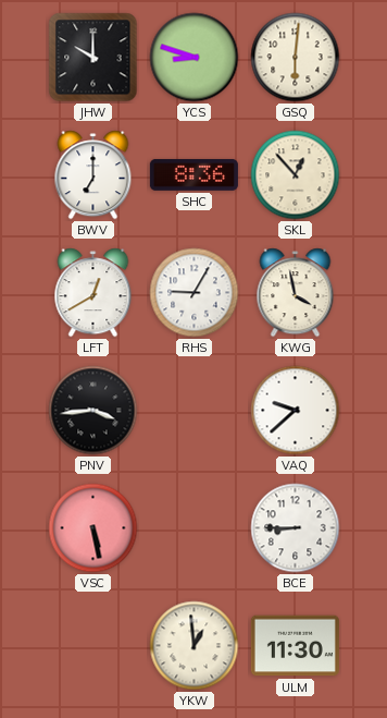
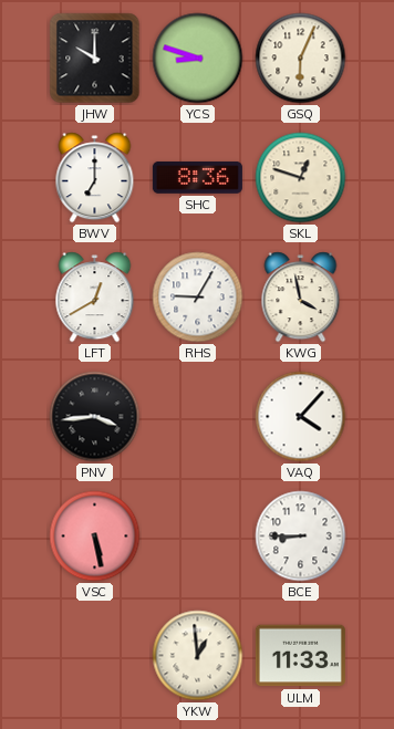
GSQ: 6:01 -> 6:04
SKL: 12:53 -> 12:48
VAQ: 9:38 -> 4:07
ULM: 11:30 -> 11:33
